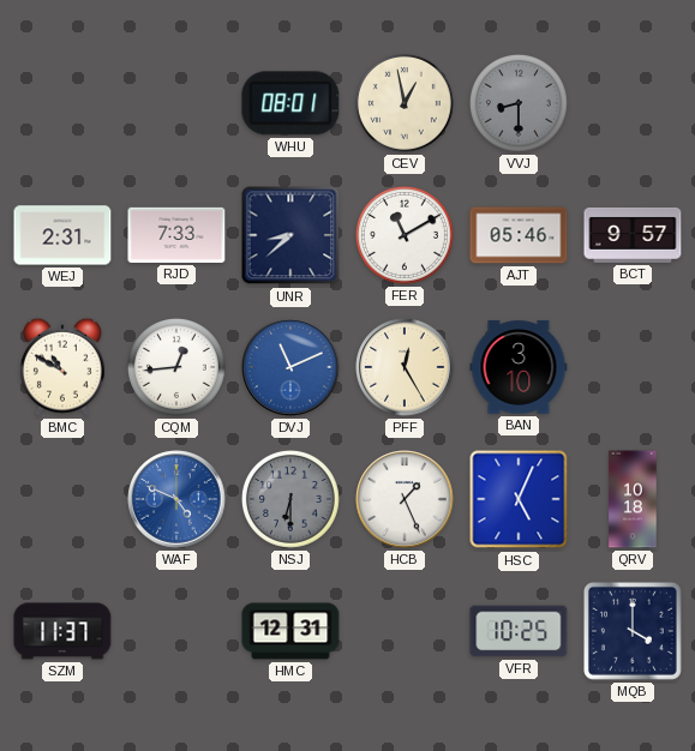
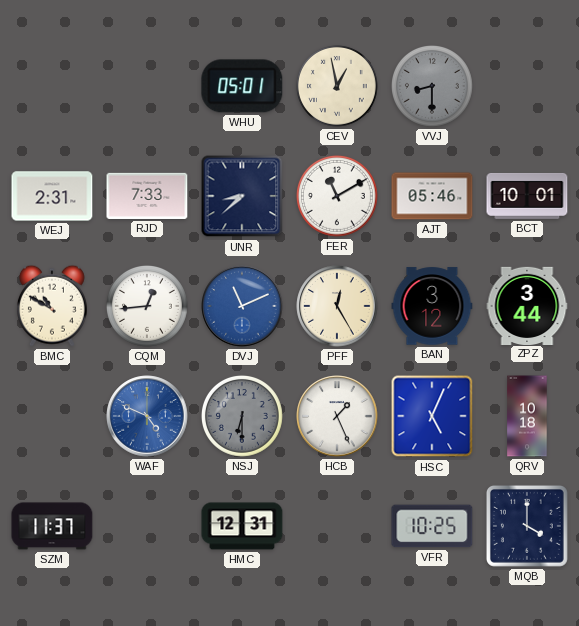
WHU: 08:01 -> 05:01
BCT: 9:57 -> 10:01
BAN: 3:10 -> 3:12
ZPZ: none -> 3:44
